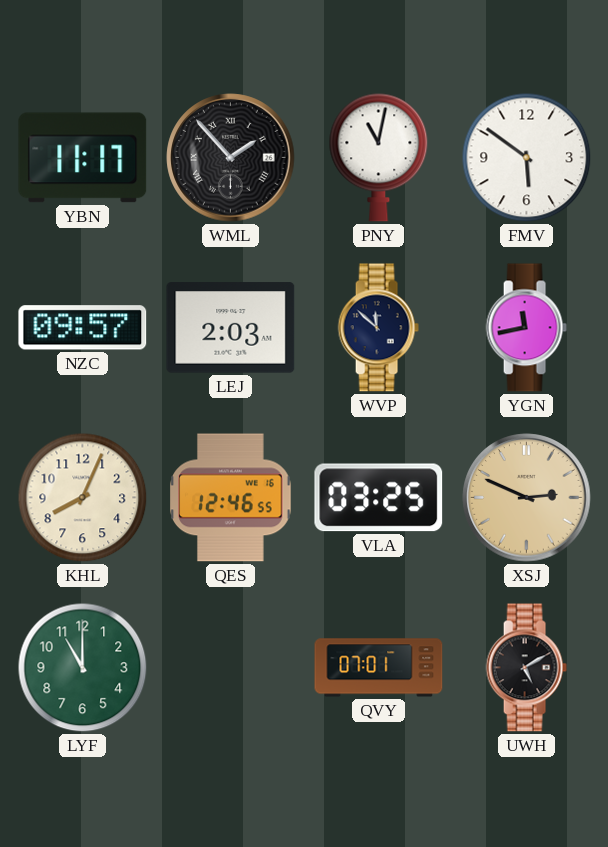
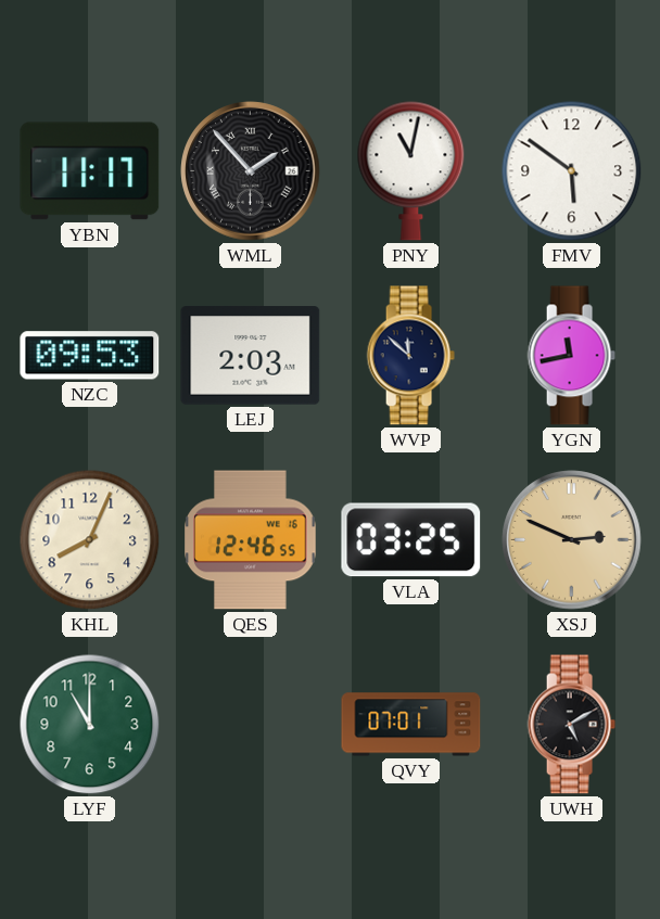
NZC: 09:57 -> 09:53
